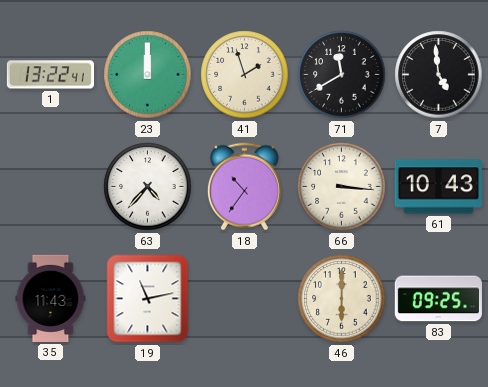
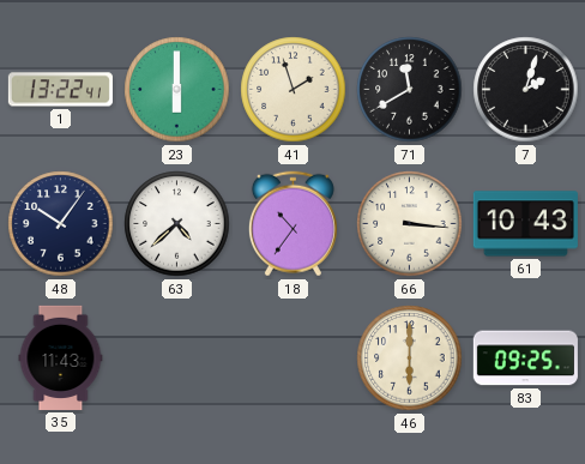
23: 12:00 -> 6:00
7: 4:59 -> 2:03
48: none -> 10:06
63: 4:37 -> 4:38
19: 11:13 -> none
